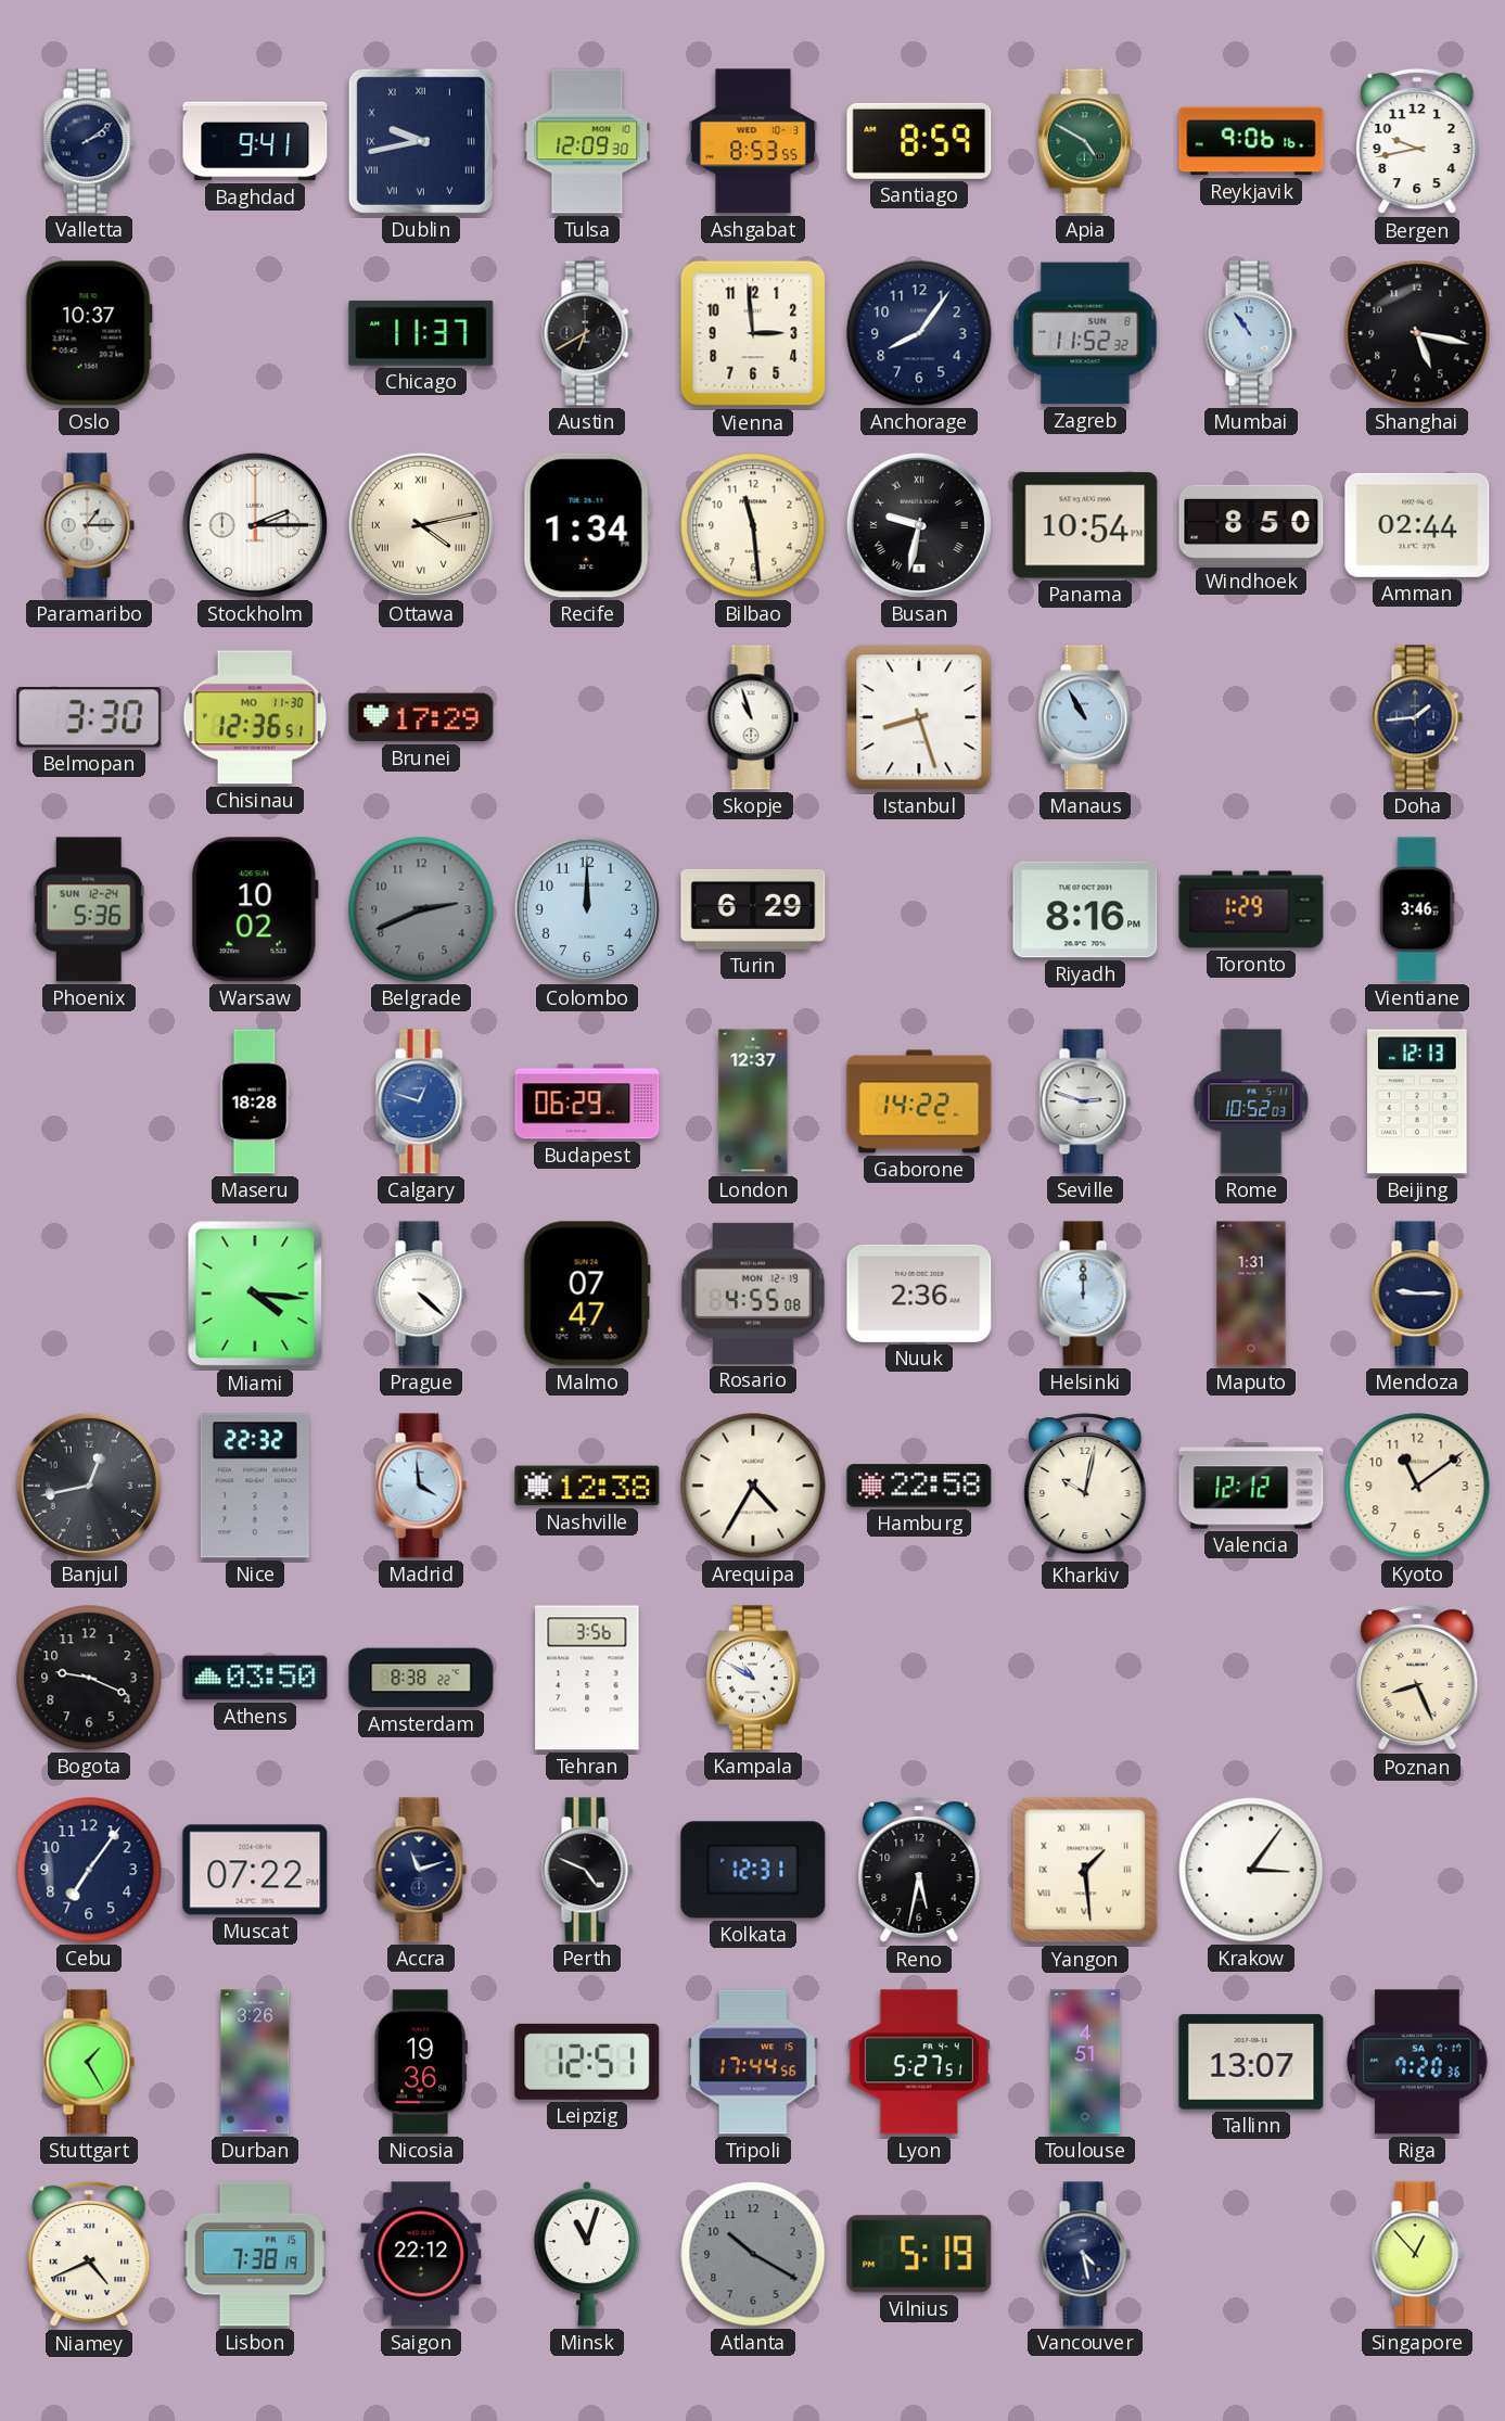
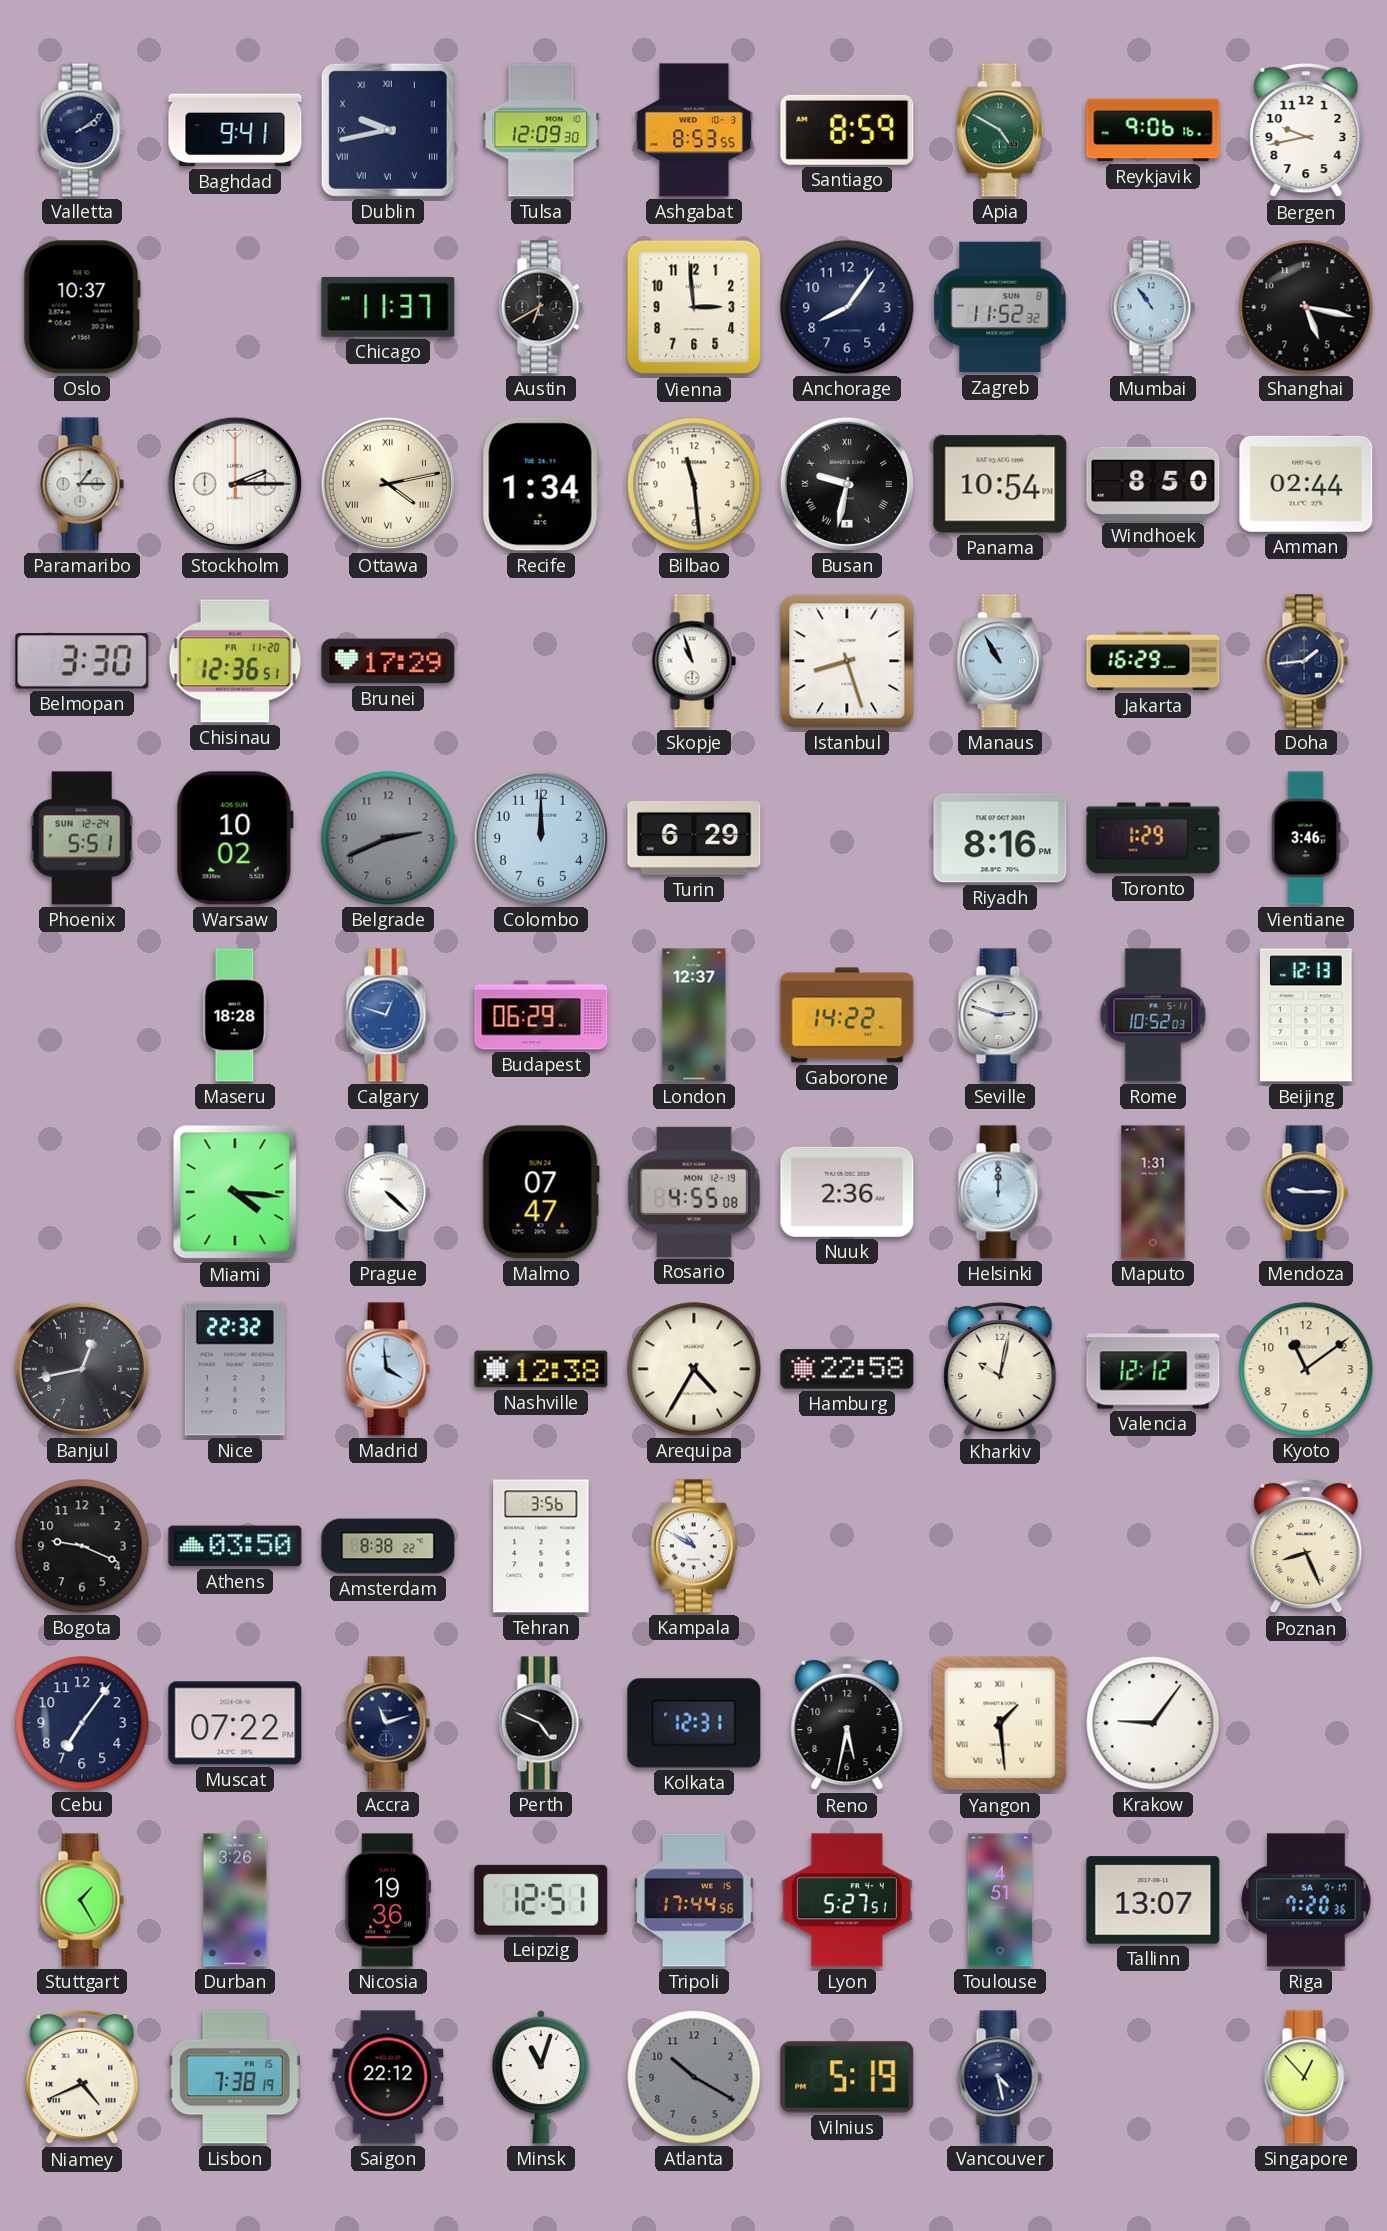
Chisinau date: MO 11-30 -> FR 11-20
Jakarta: none -> 16:29
Phoenix: 5:36 -> 5:51
Krakow: 3:06 -> 9:06
